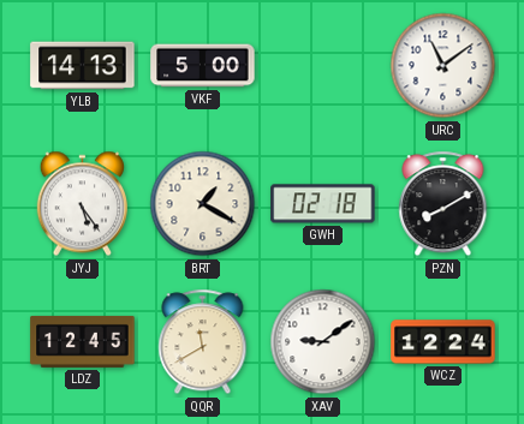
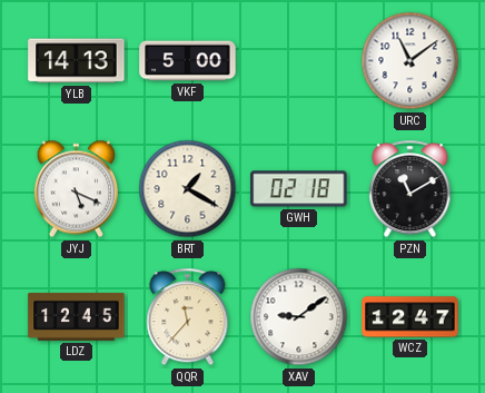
JYJ: 5:24 -> 5:19
PZN: 8:10 -> 11:10
QQR: 11:40 -> 11:37
WCZ: 12:24 -> 12:47
